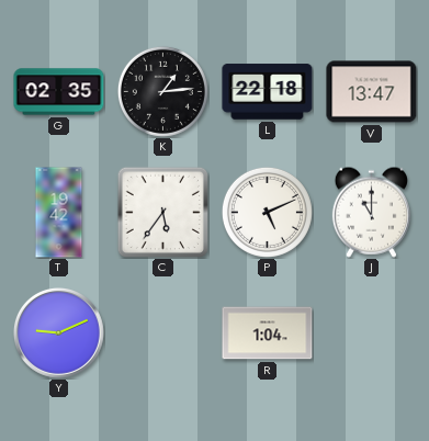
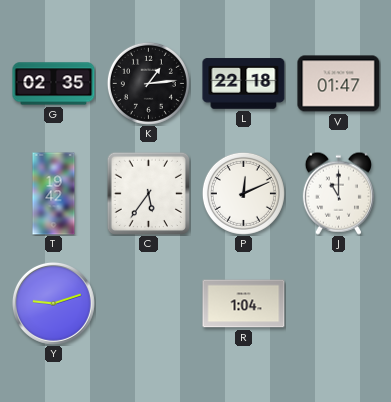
V: 13:47 -> 01:47
P: 5:11 -> 12:11
Y: 9:11 -> 9:12
